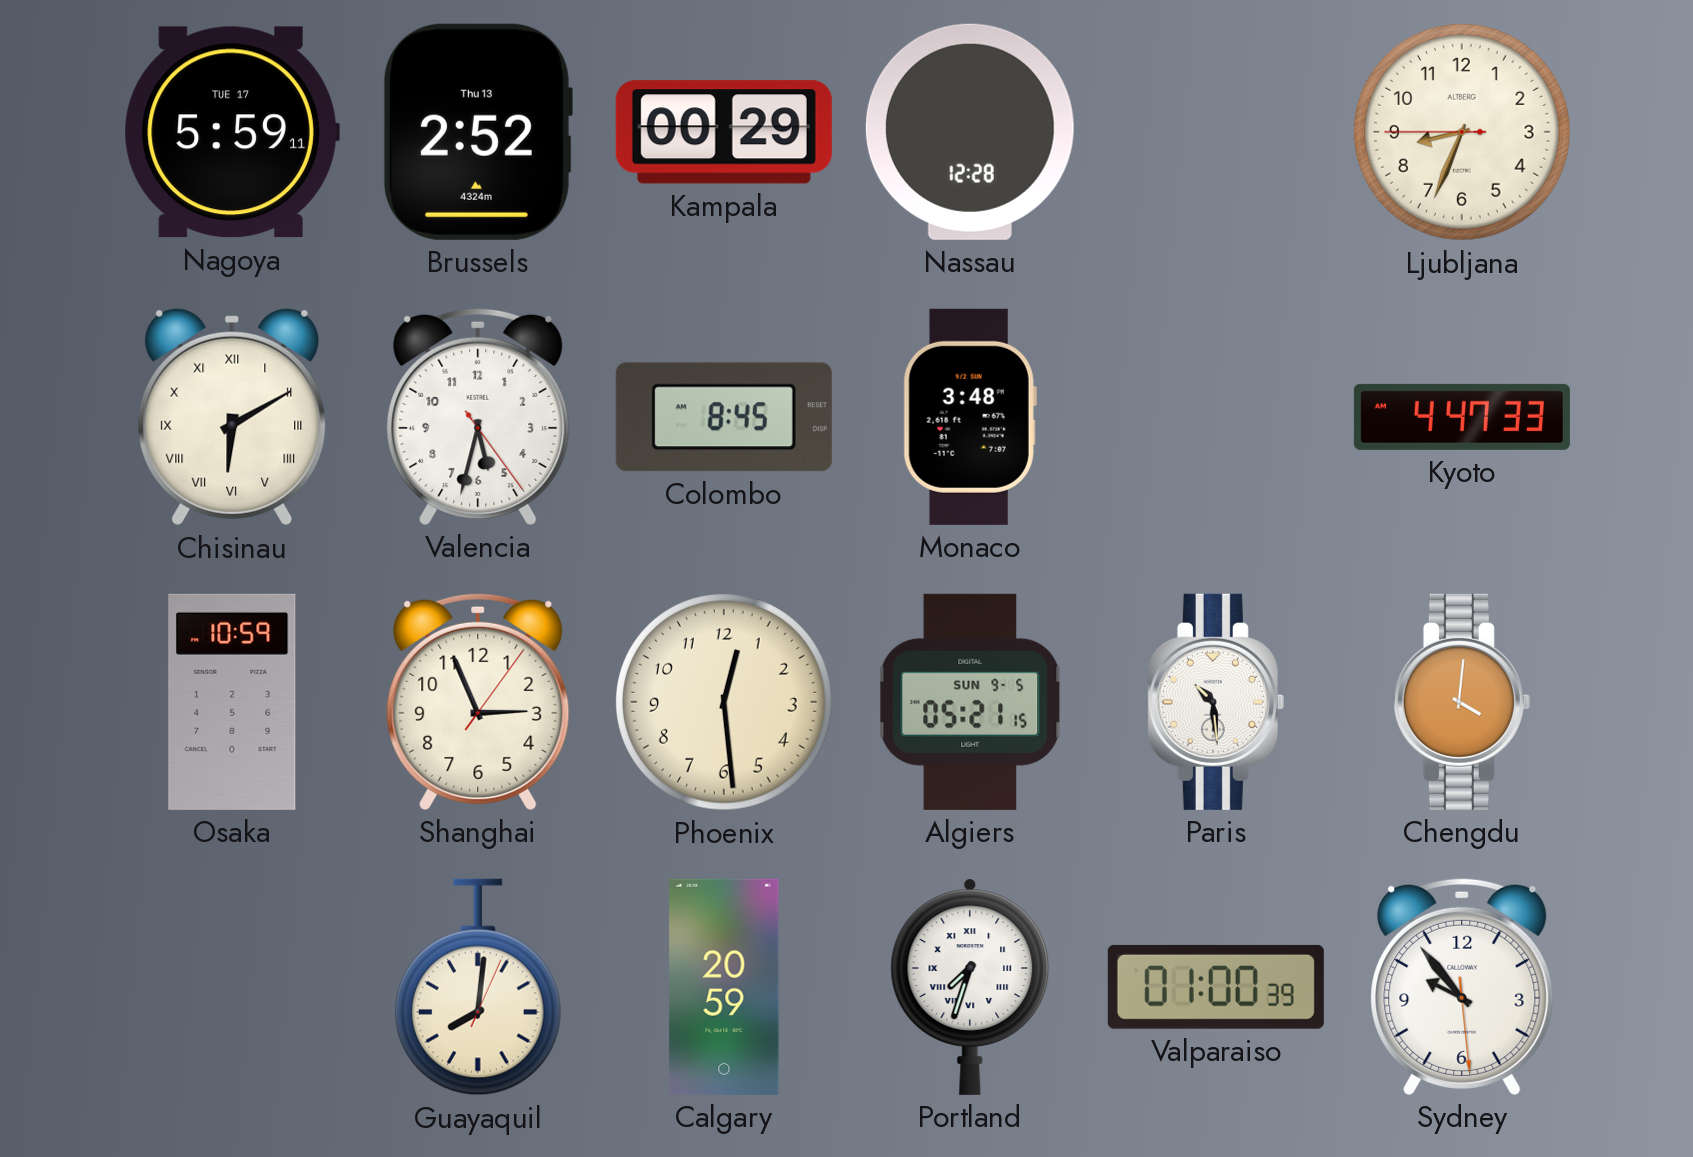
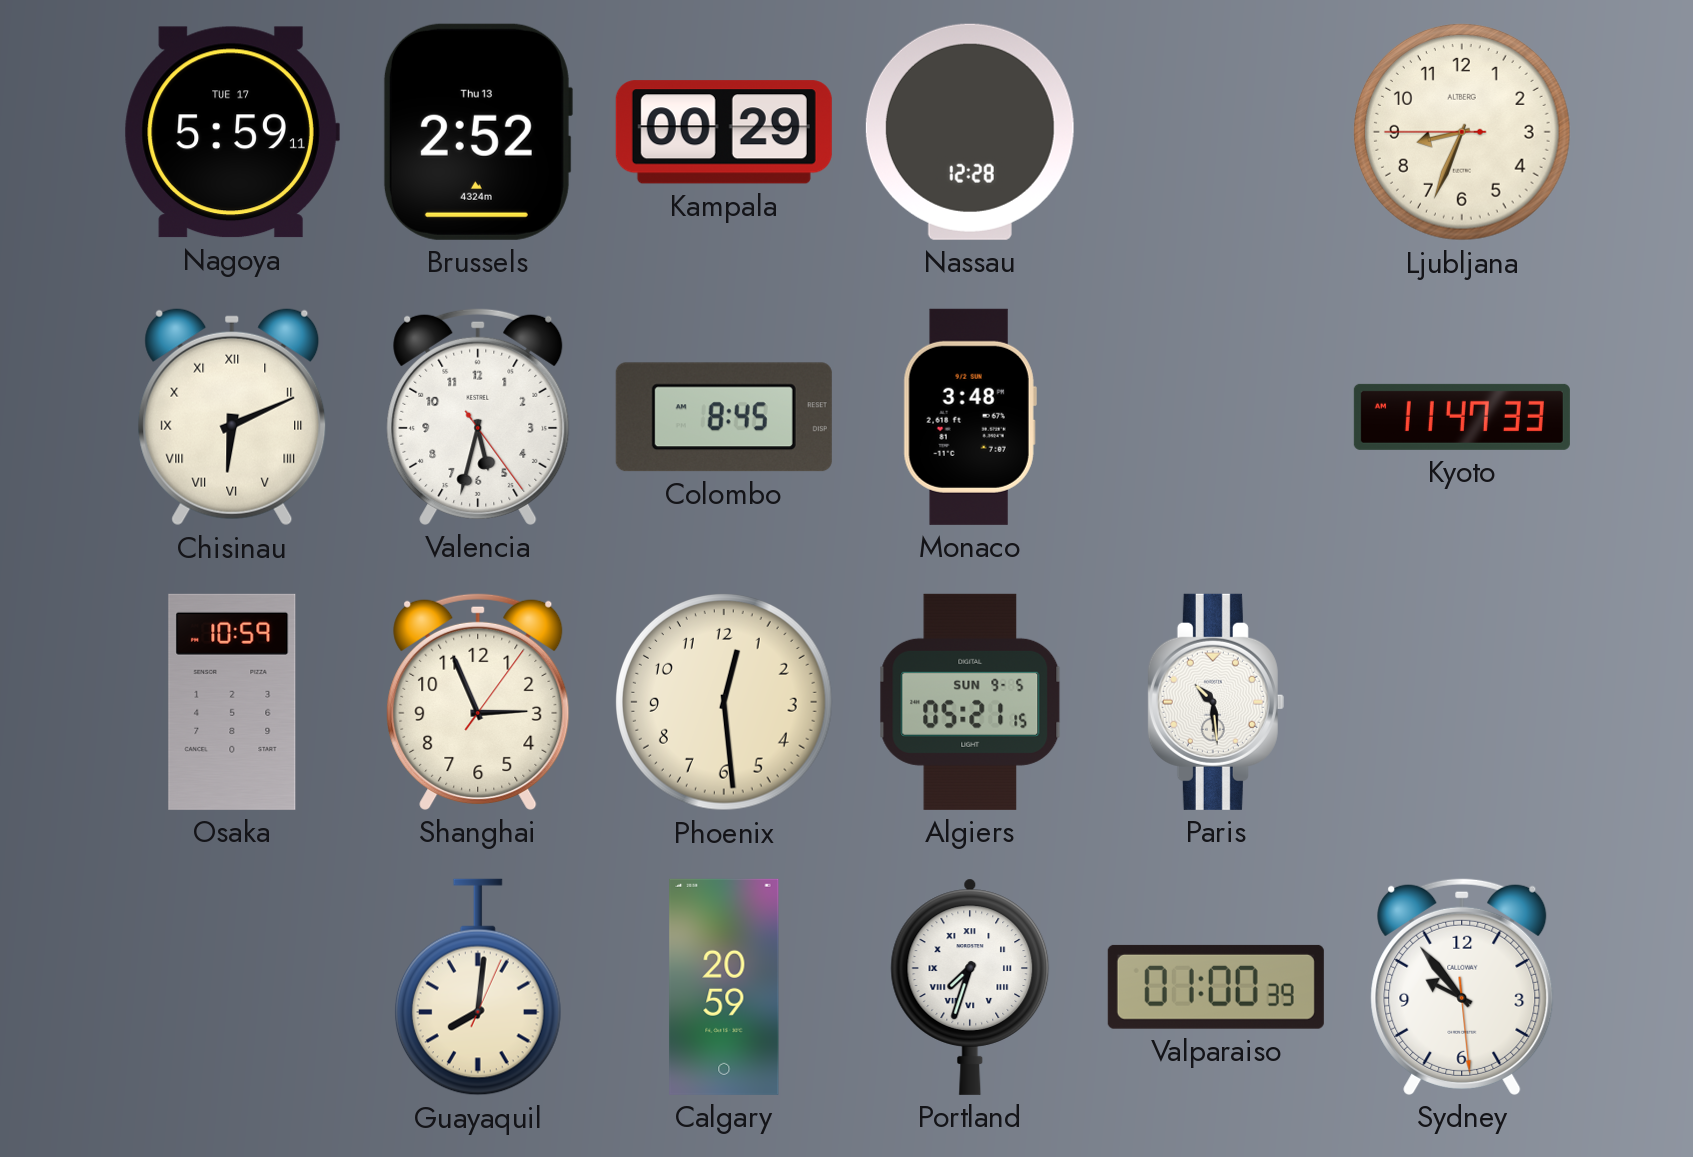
Chisinau: 6:10 -> 6:11
Kyoto: 4:47 -> 11:47
Chengdu: 4:01 -> none
